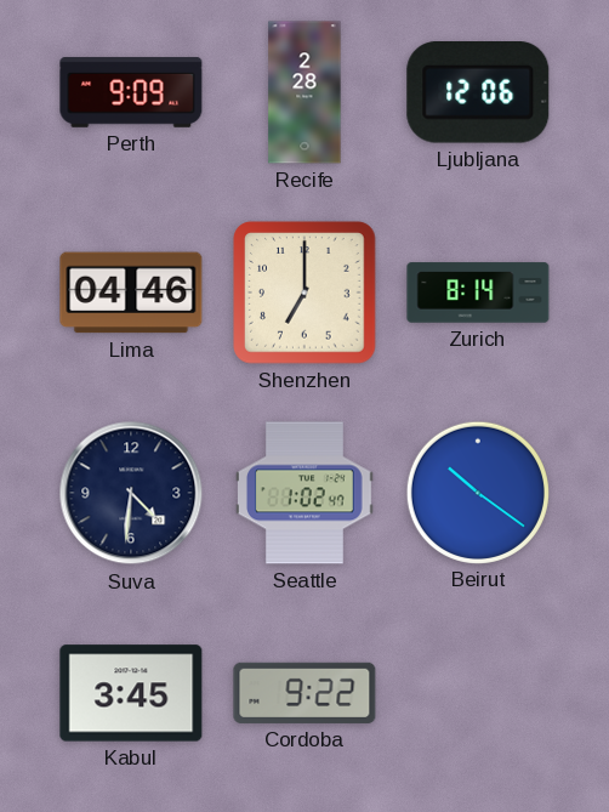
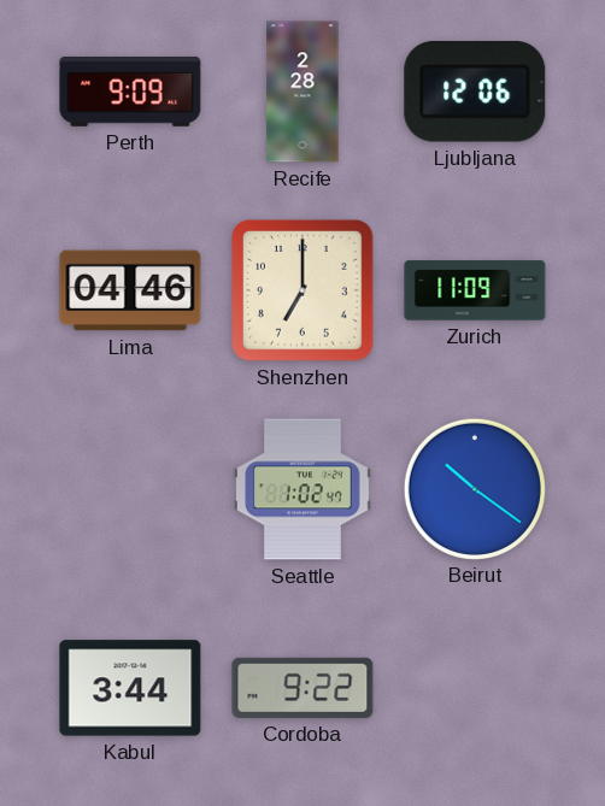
Zurich: 8:14 -> 11:09
Suva: 4:31 -> none
Kabul: 3:45 -> 3:44
